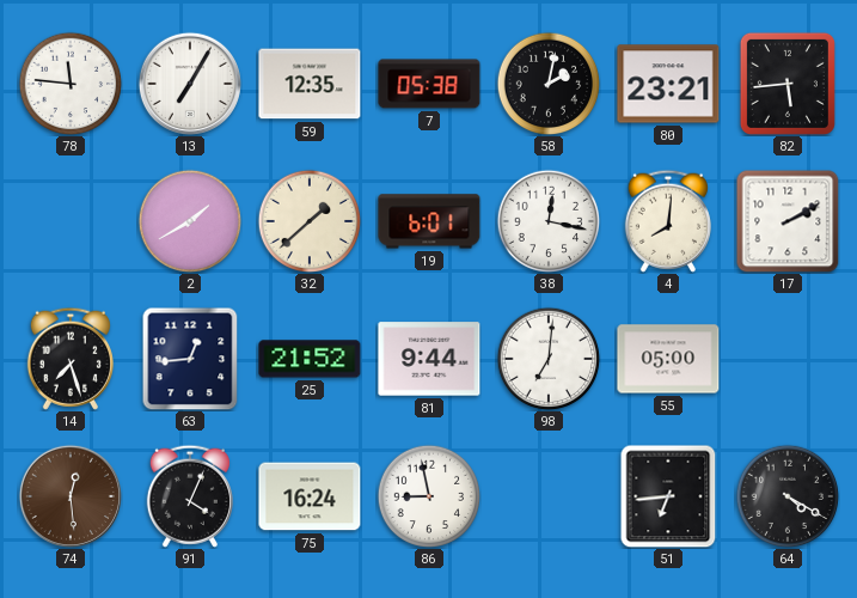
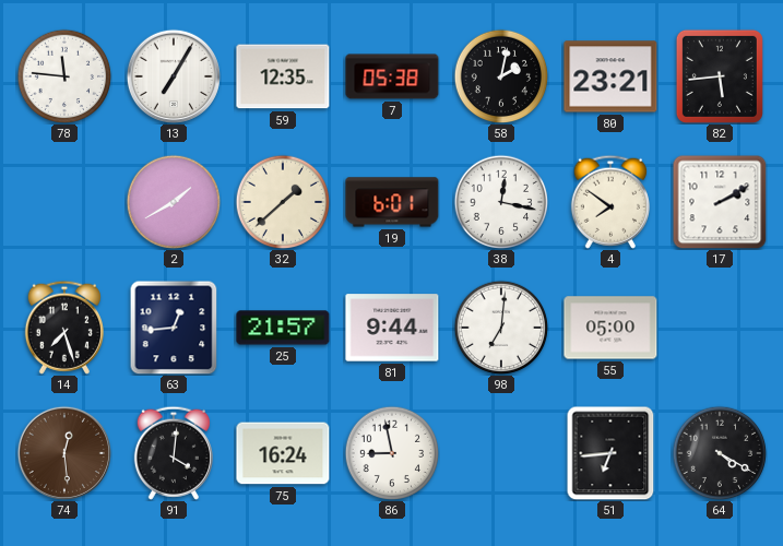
4: 8:01 -> 7:51
25: 21:52 -> 21:57
91: 4:04 -> 4:01
